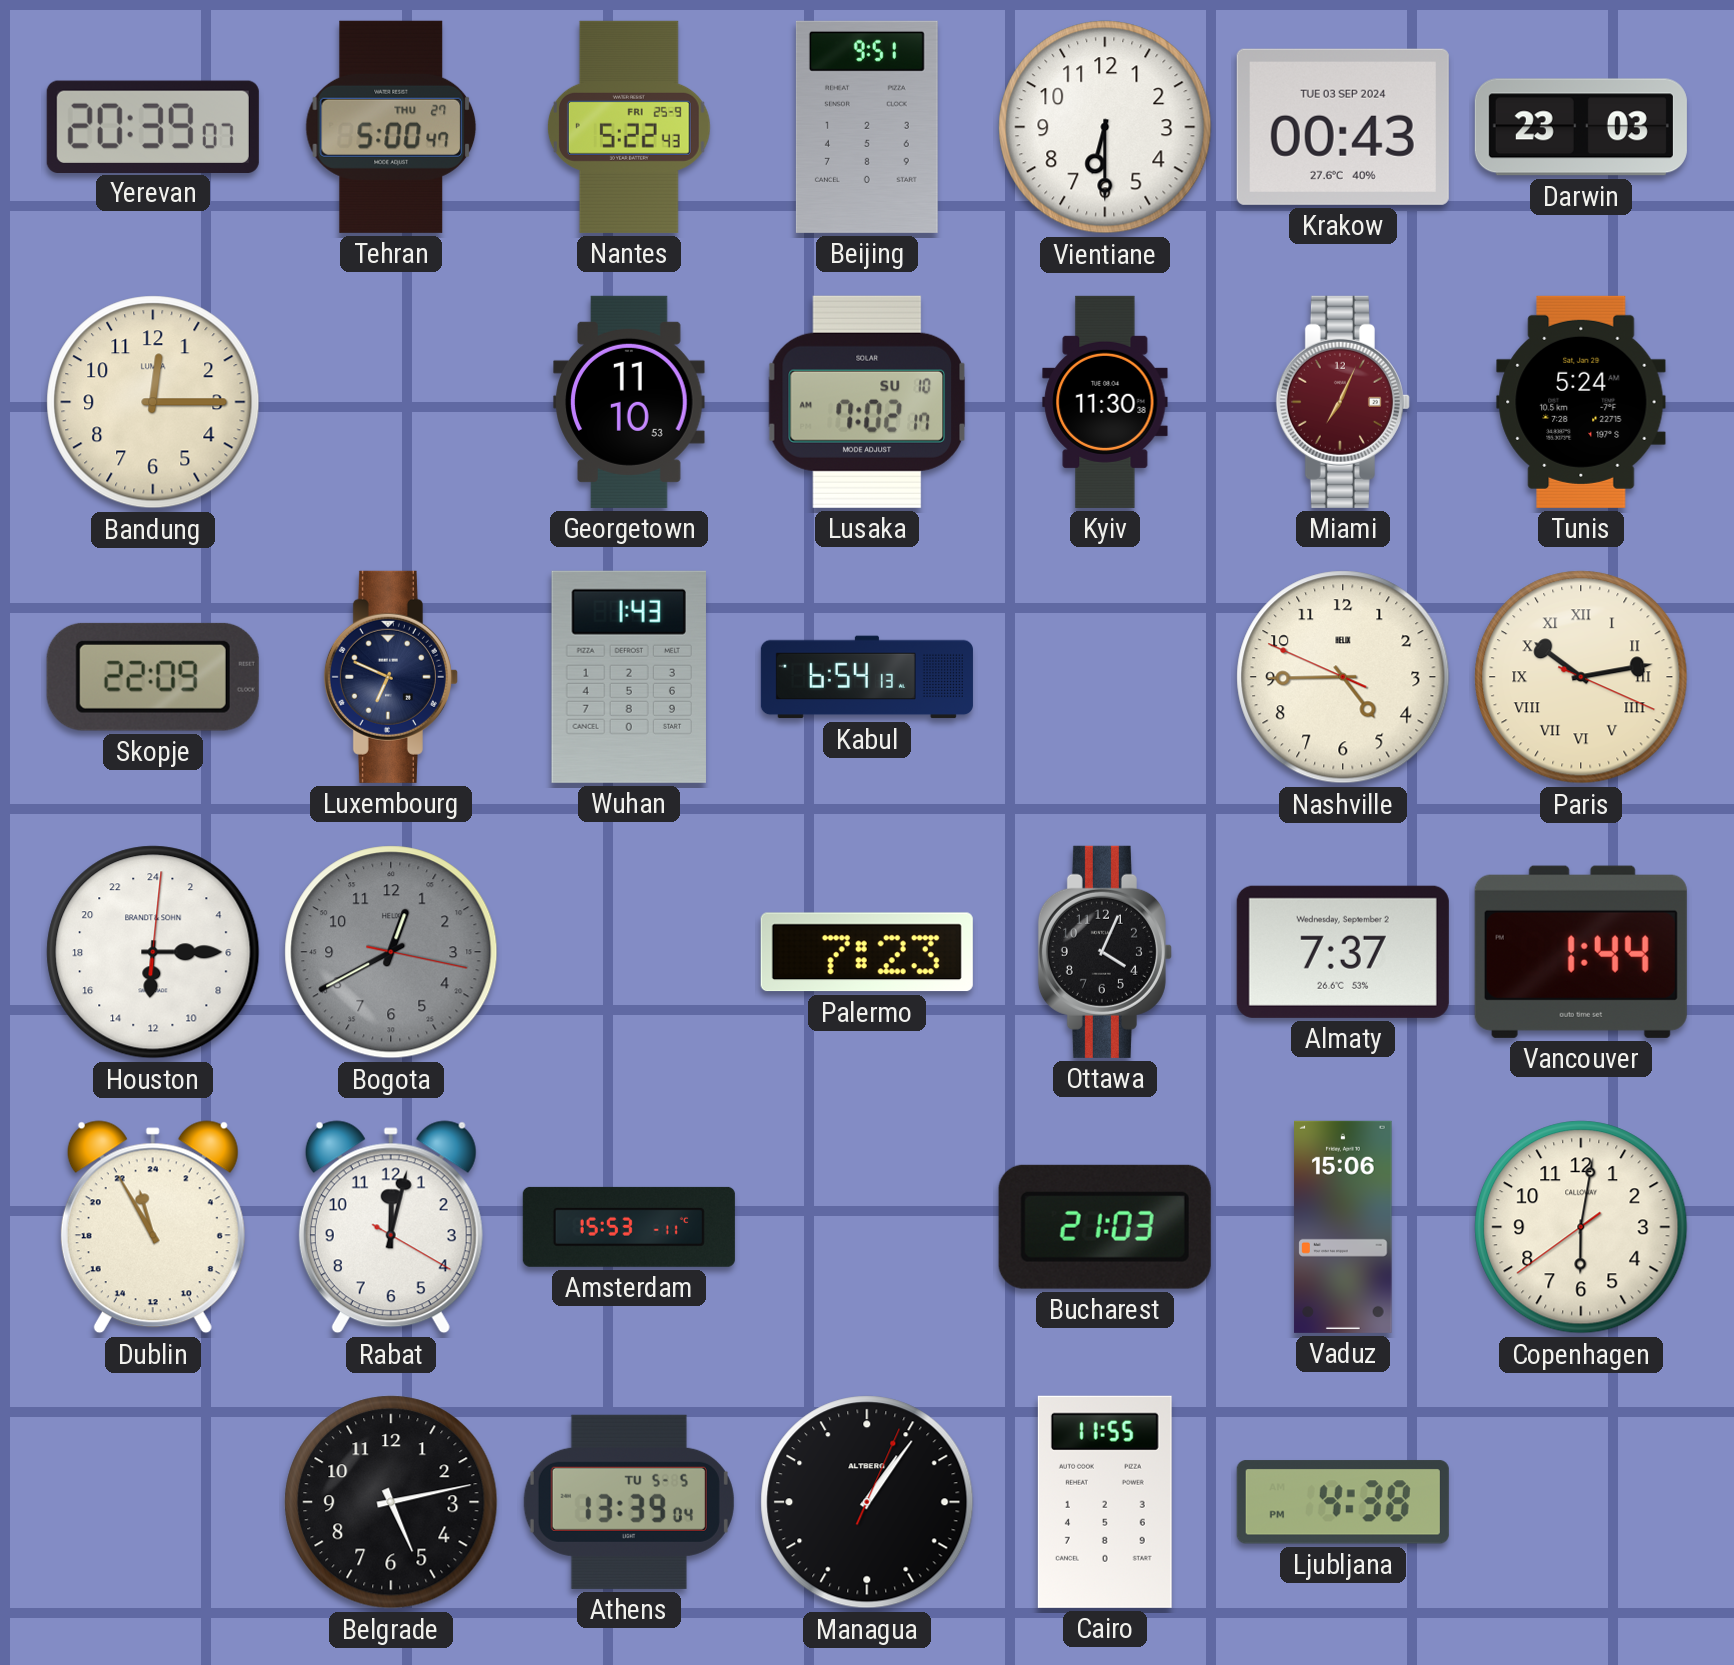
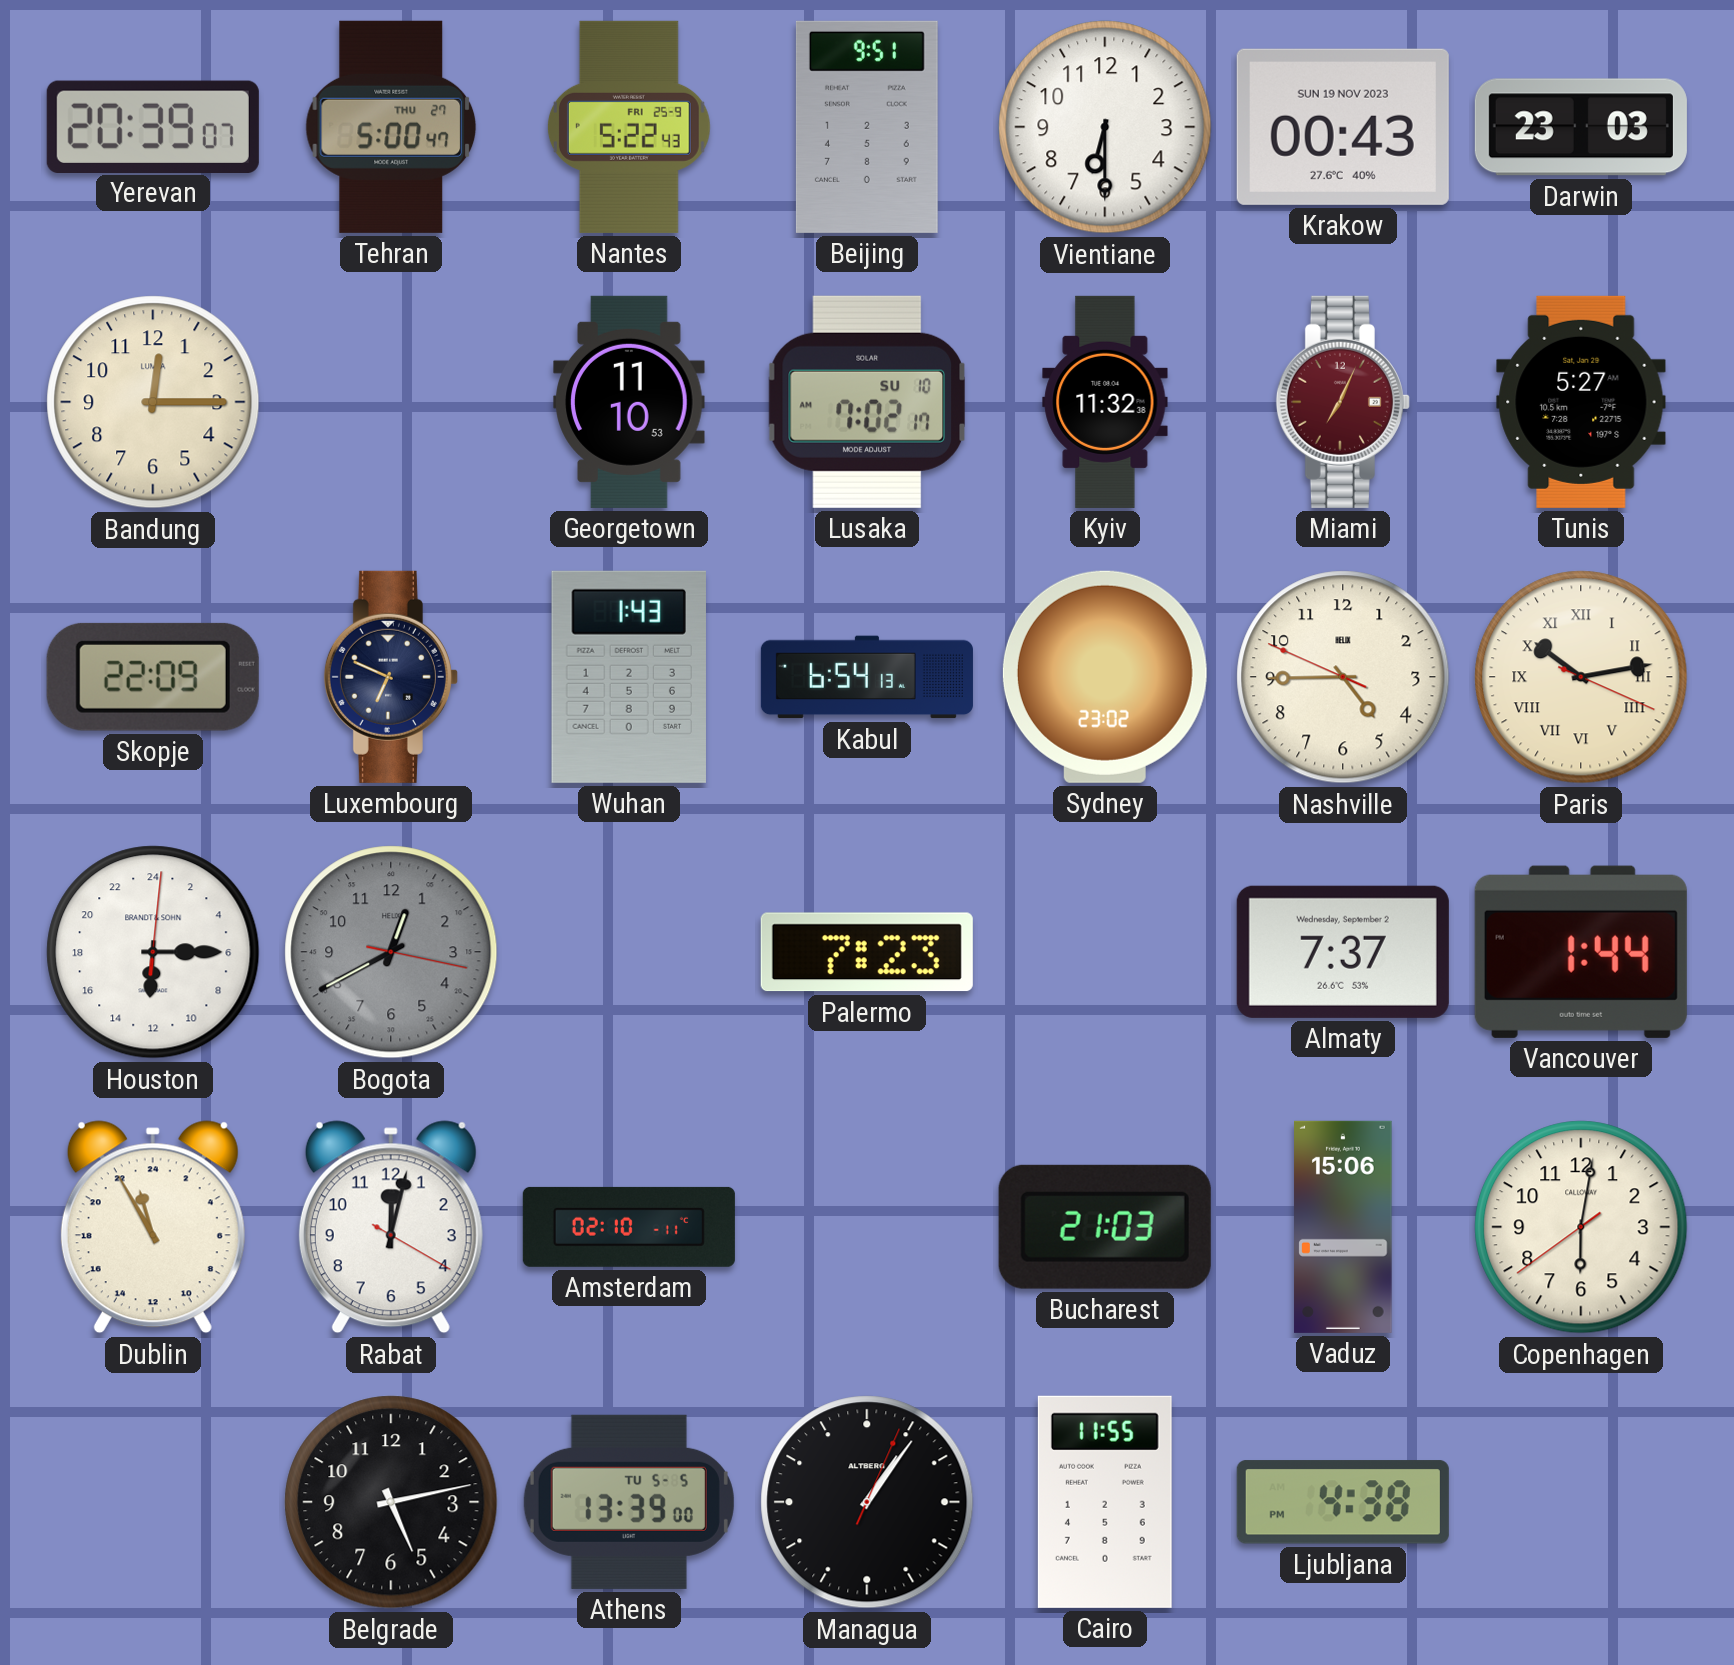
Krakow date: TUE 03 SEP 2024 -> SUN 19 NOV 2023
Kyiv: 11:30 -> 11:32
Tunis: 5:24 -> 5:27
Sydney: none -> 23:02
Ottawa: 4:04 -> none
Amsterdam: 15:53 -> 02:10
Athens: 13:39:04 -> 13:39:00
